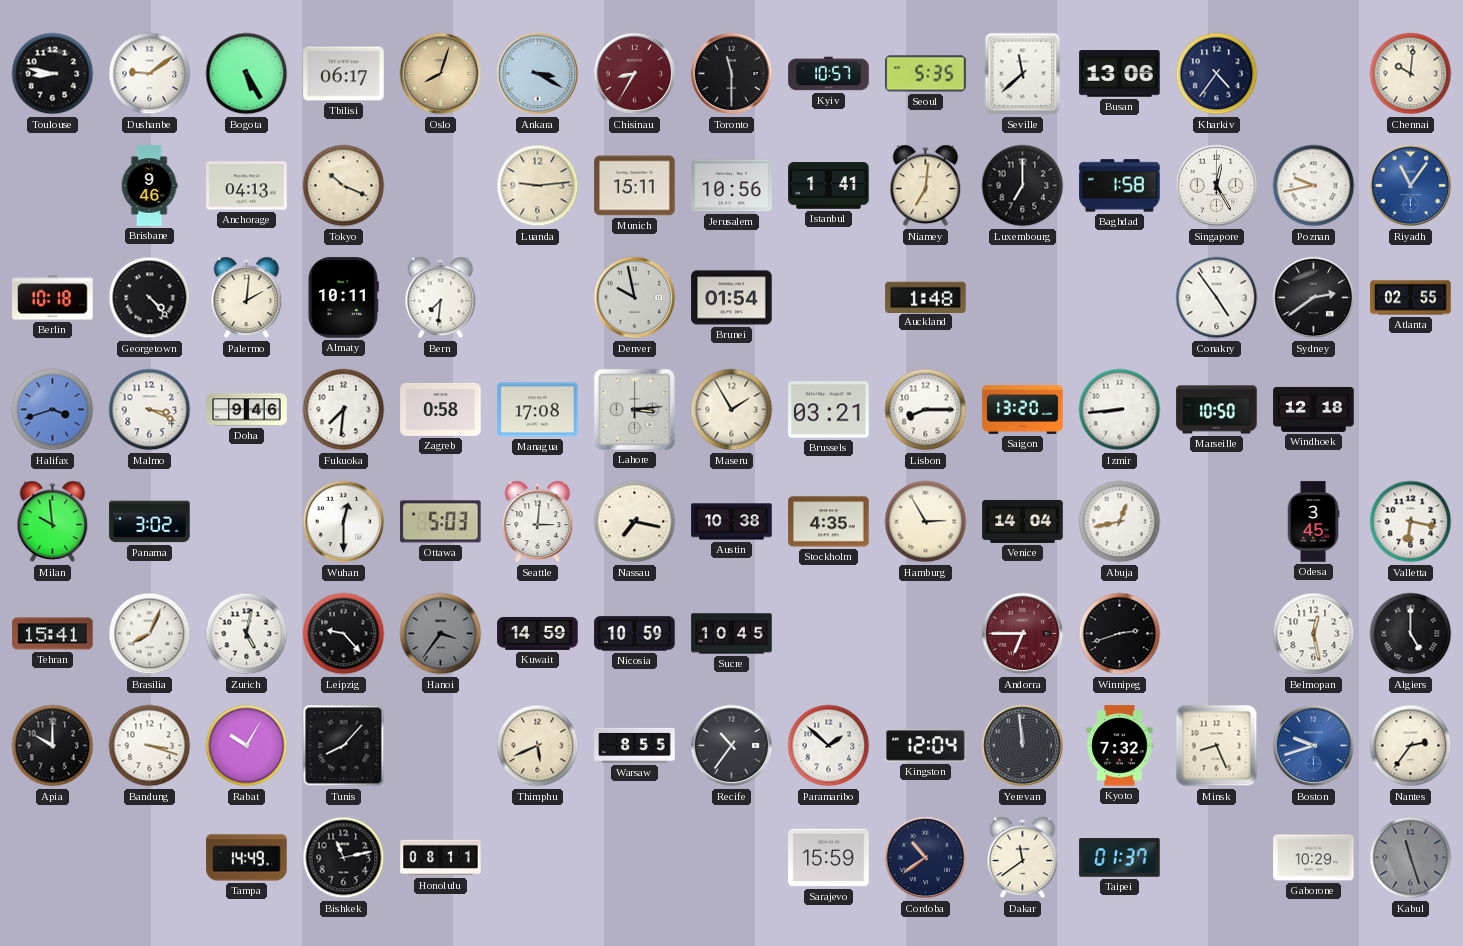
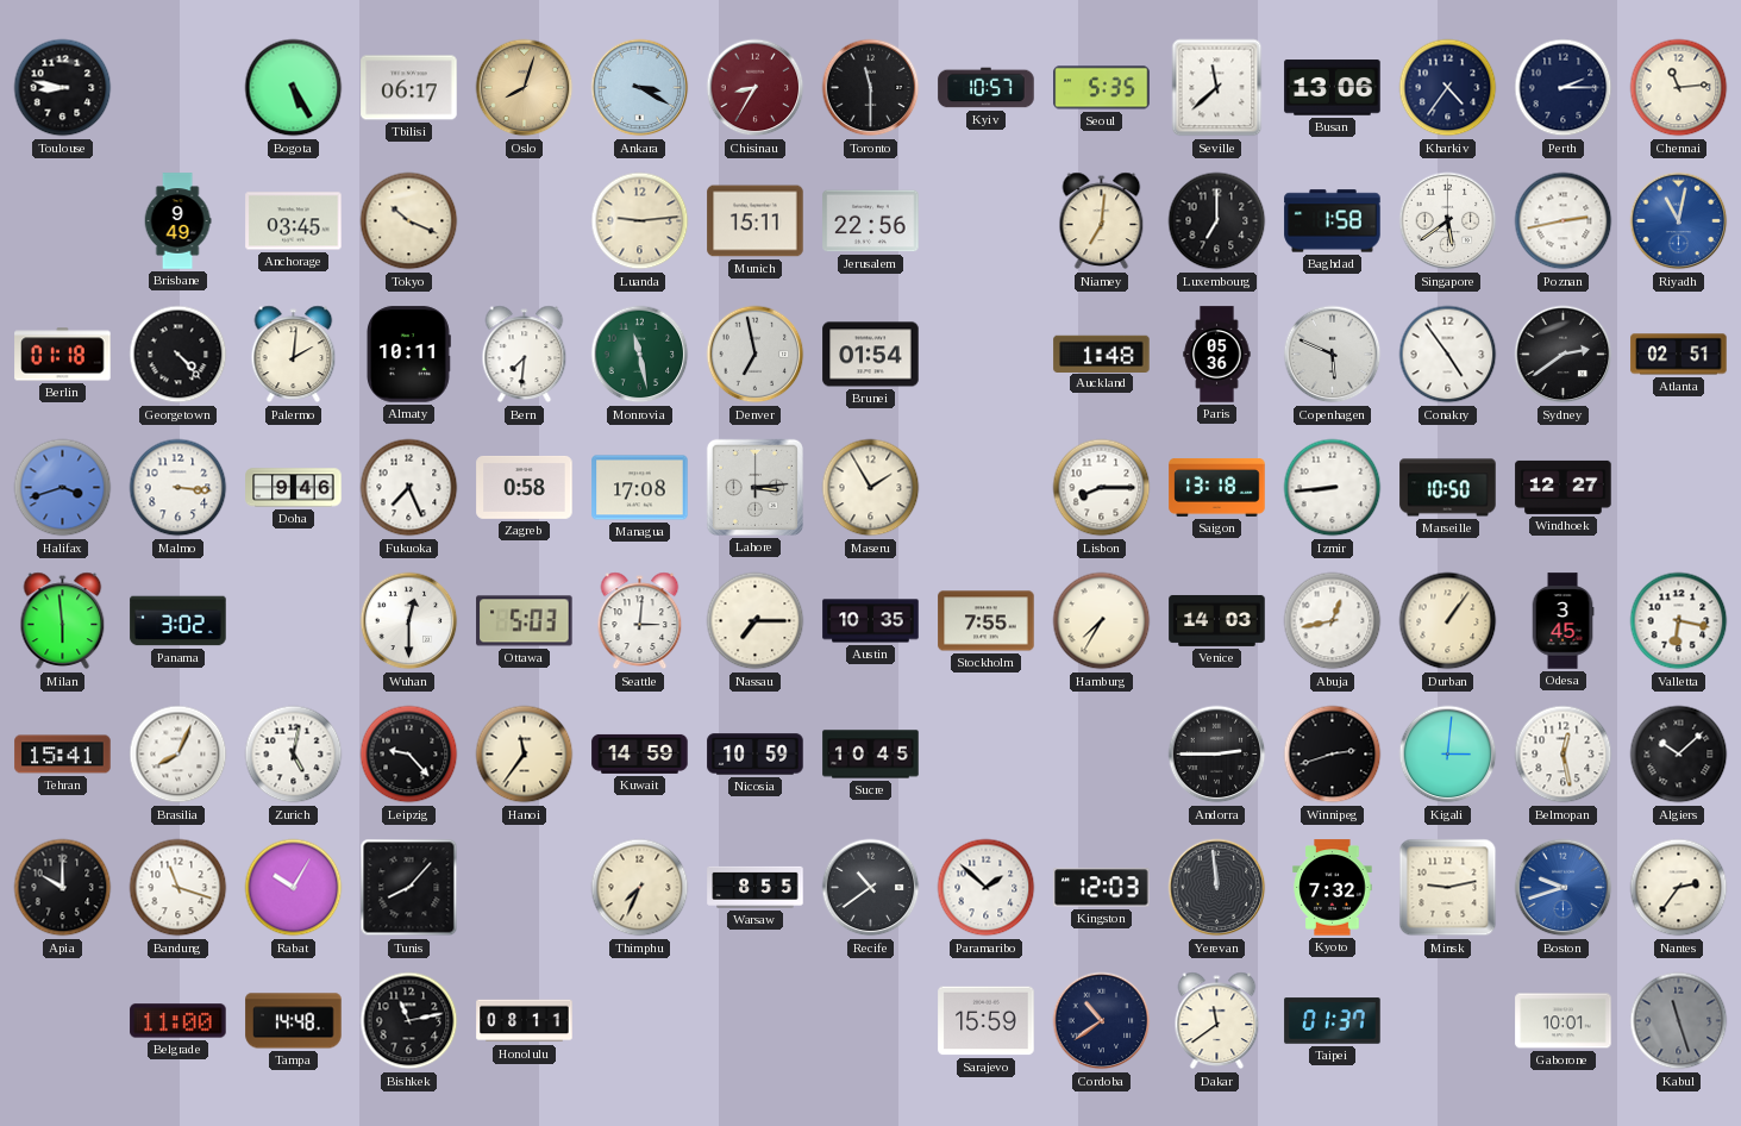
Dushanbe: 9:09 -> none
Perth: none -> 2:15
Chennai: 10:01 -> 11:14
Brisbane: 9:46 -> 9:49
Anchorage: 04:13 -> 03:45
Jerusalem: 10:56 -> 22:56
Istanbul: 1:41 -> none
Singapore: 12:25 -> 5:39
Poznan: 9:43 -> 2:43
Riyadh: 11:06 -> 11:02
Berlin: 10:18 -> 01:18
Monrovia: none -> 11:28
Denver: 9:58 -> 6:58
Paris: none -> 05:36
Copenhagen: none -> 5:49
Atlanta: 02:55 -> 02:51
Malmo: 3:19 -> 3:16
Fukuoka: 7:31 -> 7:26
Brussels: 03:21 -> none
Saigon: 13:20 -> 13:18
Windhoek: 12:18 -> 12:27
Milan: 9:59 -> 5:59
Nassau: 7:17 -> 7:15
Austin: 10:38 -> 10:35
Stockholm: 4:35 -> 7:55
Hamburg: 2:55 -> 7:35
Venice: 14:04 -> 14:03
Durban: none -> 1:06
Hanoi: 3:36 -> 11:36
Hanoi dial: grey -> cream
Andorra: 6:45 -> 2:45
Andorra dial: burgundy -> black
Kigali: none -> 3:01
Algiers: 5:00 -> 10:08
Bandung: 3:18 -> 11:18
Thimphu: 5:41 -> 7:34
Recife: 10:36 -> 10:39
Kingston: 12:04 -> 12:03
Minsk: 8:26 -> 9:13
Belgrade: none -> 11:00
Tampa: 14:49 -> 14:48
Gaborone: 10:29 -> 10:01
